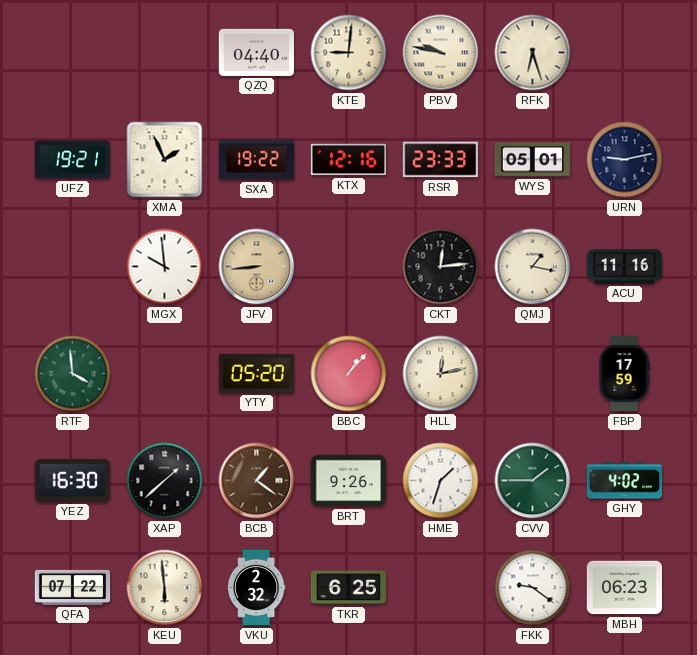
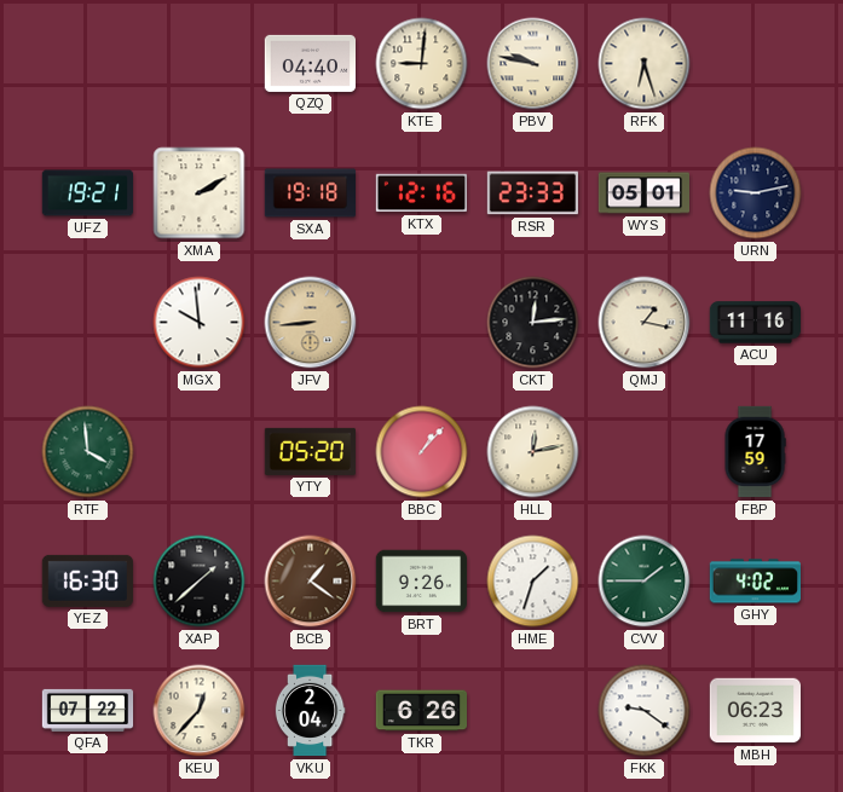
XMA: 1:56 -> 2:10
SXA: 19:22 -> 19:18
KEU: 5:59 -> 12:37
VKU: 2:32 -> 2:04
TKR: 6:25 -> 6:26
